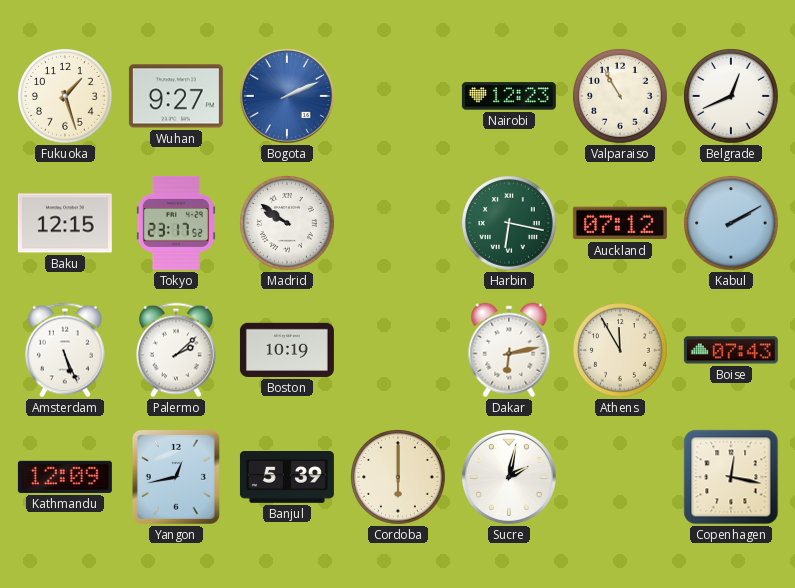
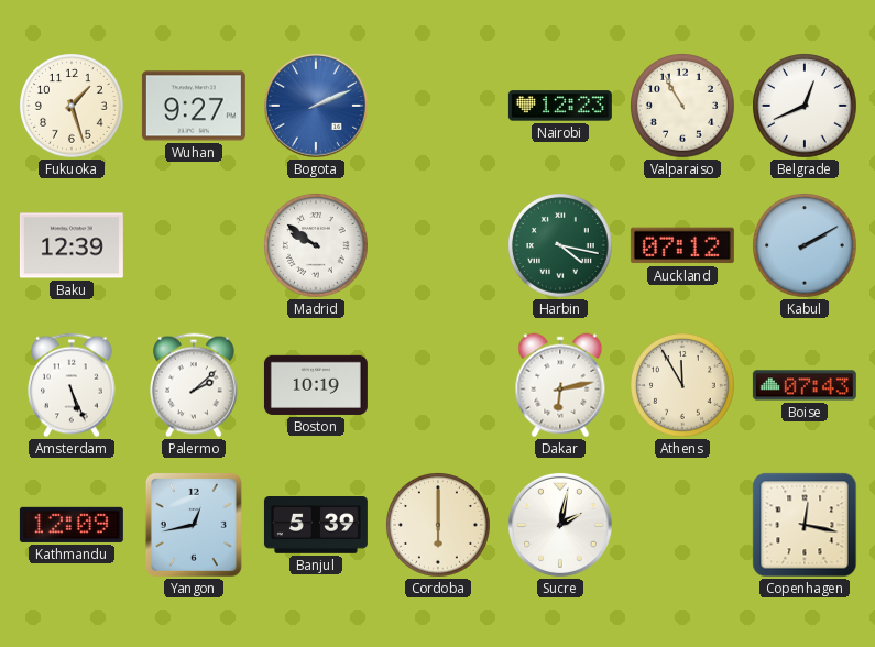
Baku: 12:15 -> 12:39
Tokyo: 23:17 -> none
Harbin: 6:17 -> 4:17
